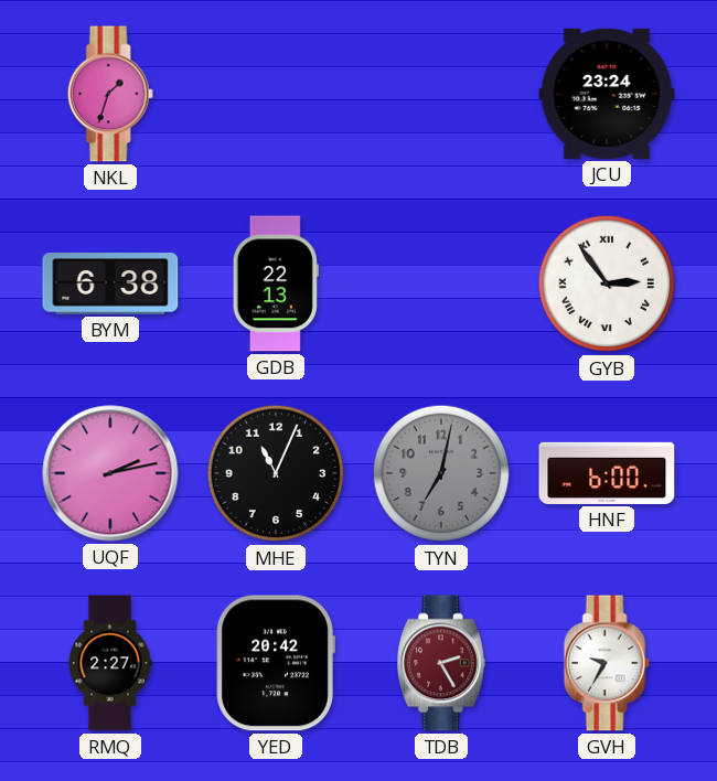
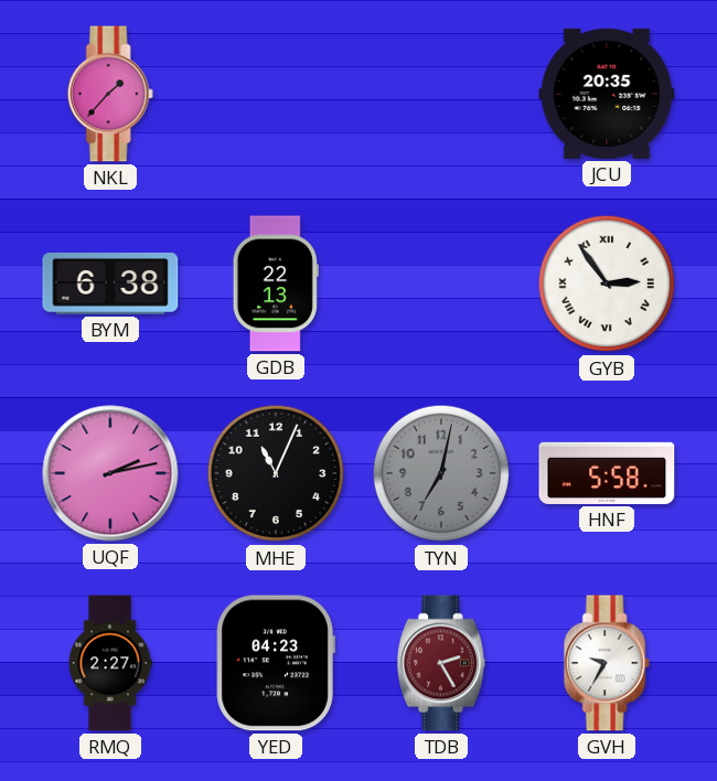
NKL: 1:33 -> 1:37
JCU: 23:24 -> 20:35
HNF: 6:00 -> 5:58
YED: 20:42 -> 04:23
